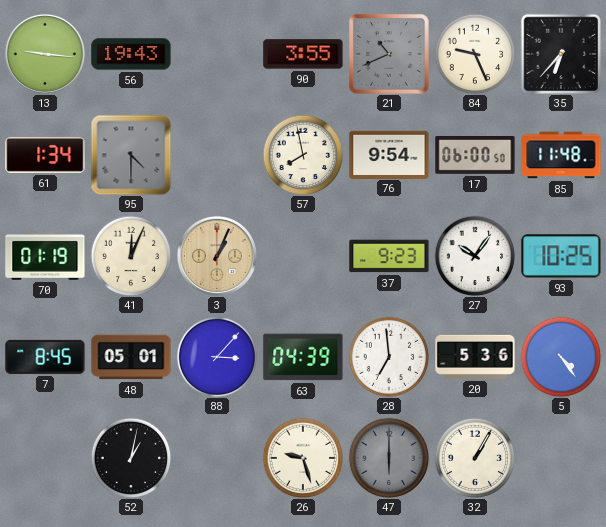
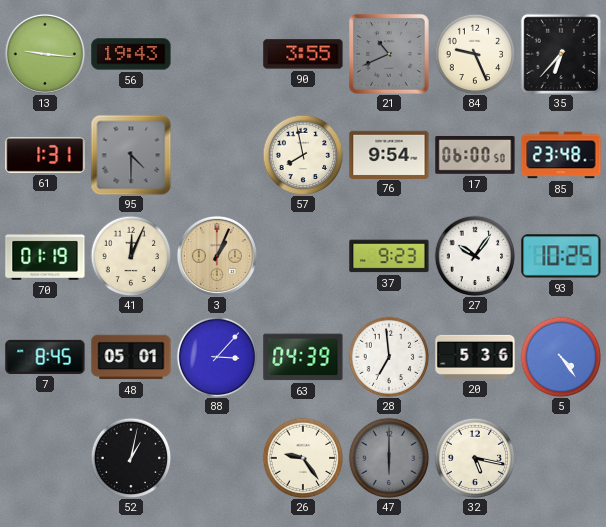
61: 1:34 -> 1:31
85: 11:48 -> 23:48
26: 9:27 -> 9:24
32: 1:05 -> 5:17
